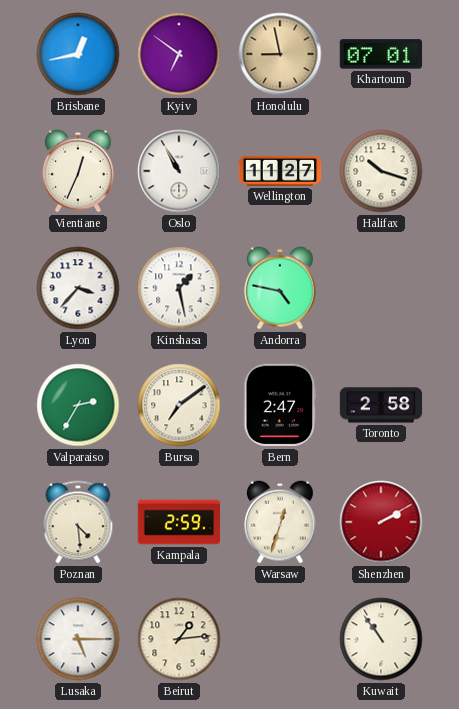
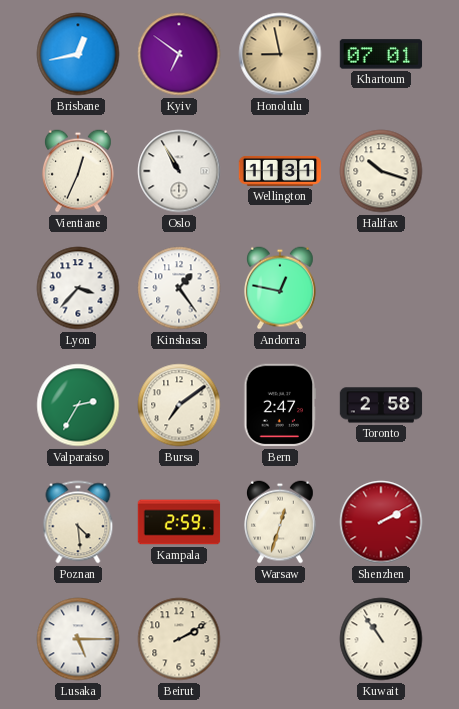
Wellington: 11:27 -> 11:31
Kinshasa: 1:28 -> 1:24
Andorra: 4:47 -> 12:47
Beirut: 1:14 -> 2:10
